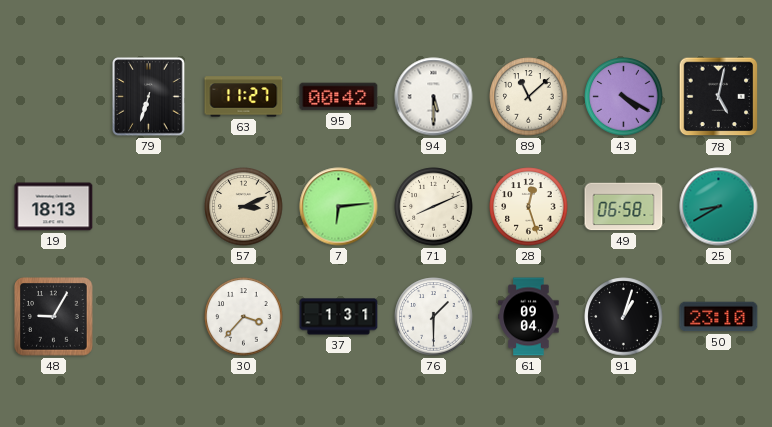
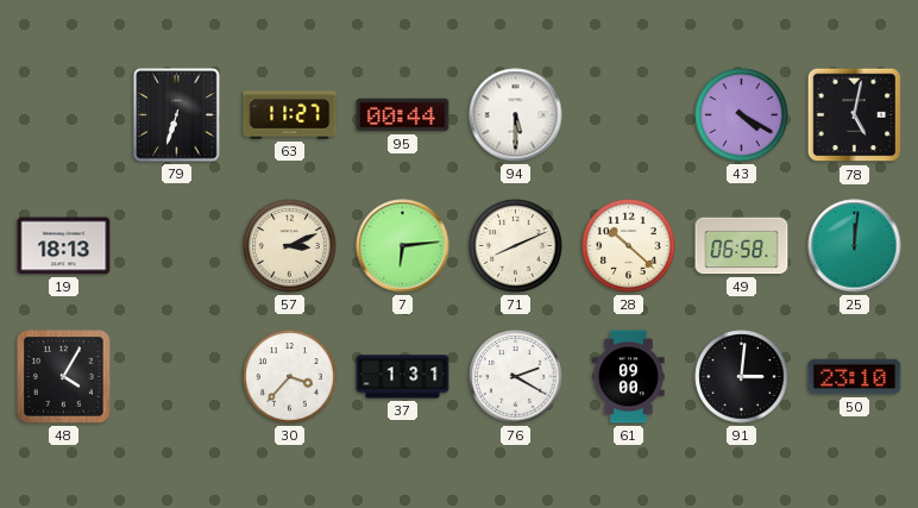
95: 00:42 -> 00:44
89: 11:08 -> none
28: 12:27 -> 10:22
25: 8:40 -> 12:01
48: 9:05 -> 4:05
76: 1:30 -> 2:20
61: 09:04 -> 09:00
91: 1:03 -> 3:01
